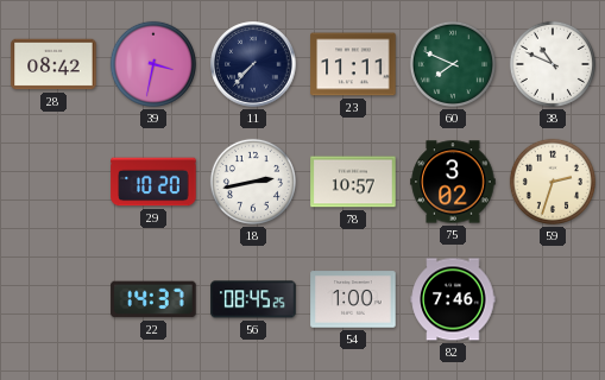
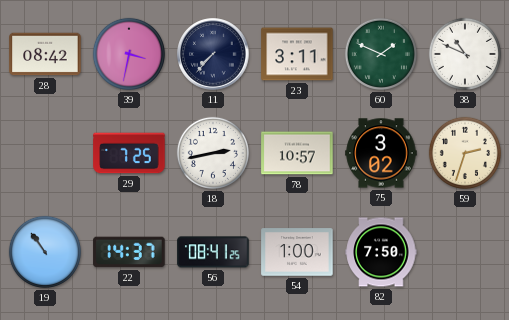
23: 11:11 -> 3:11
60: 7:49 -> 1:49
29: 10:20 -> 7:25
19: none -> 10:54
56: 08:45 -> 08:41
82: 7:46 -> 7:50
